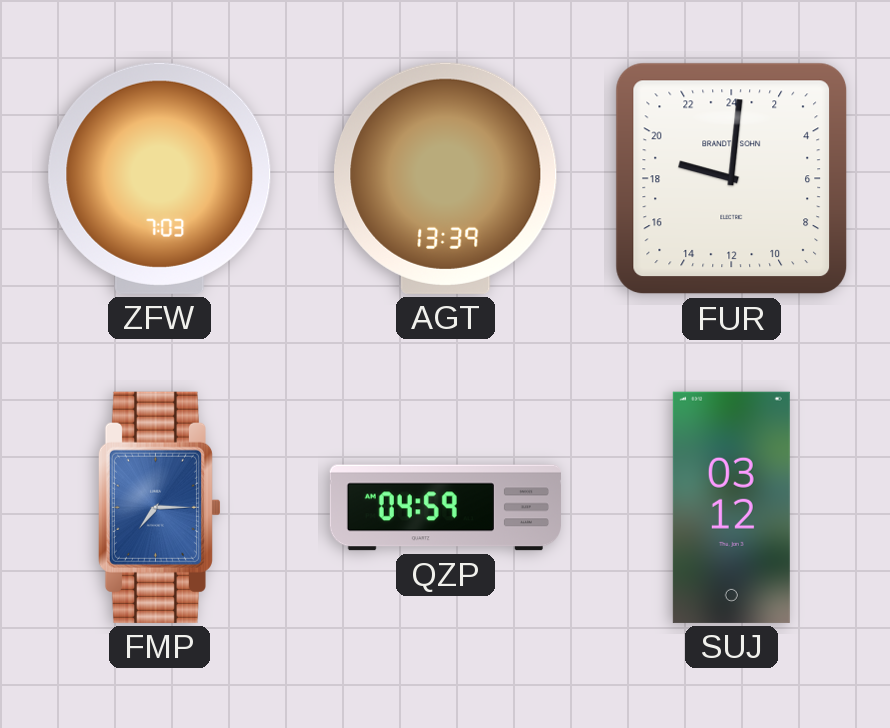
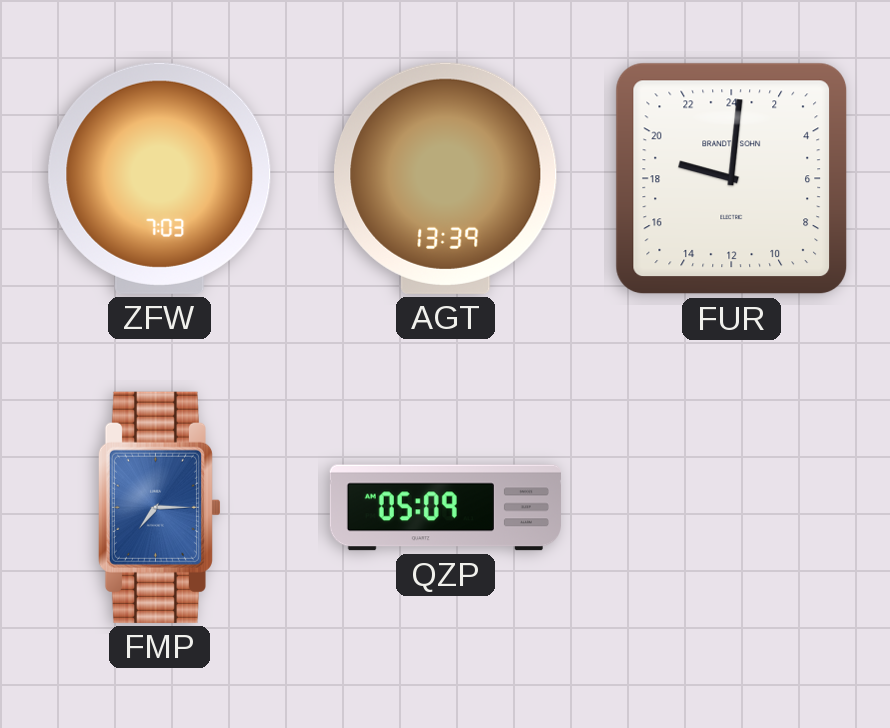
QZP: 04:59 -> 05:09
SUJ: 03:12 -> none
